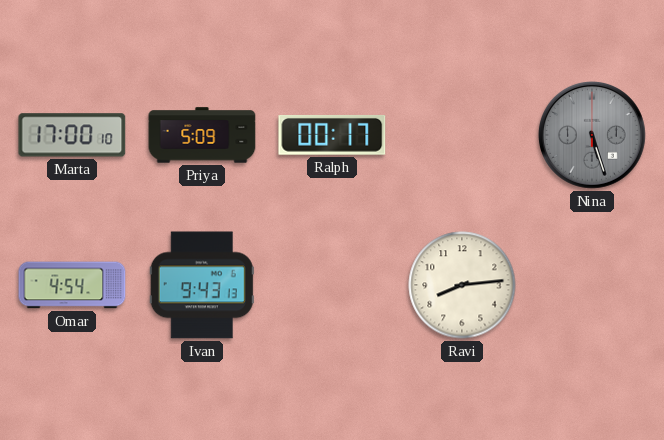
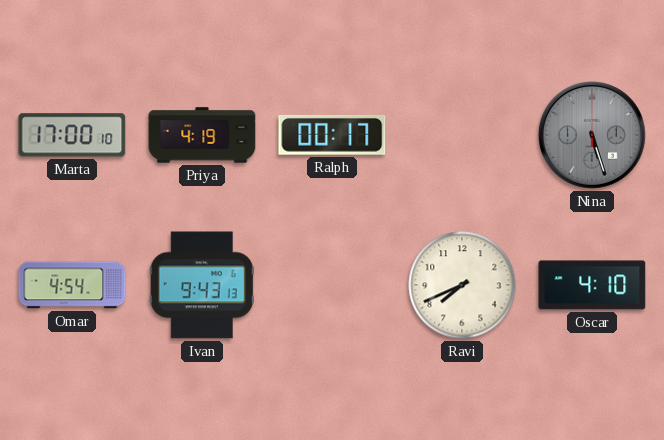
Priya: 5:09 -> 4:19
Ravi: 8:14 -> 7:41
Oscar: none -> 4:10
